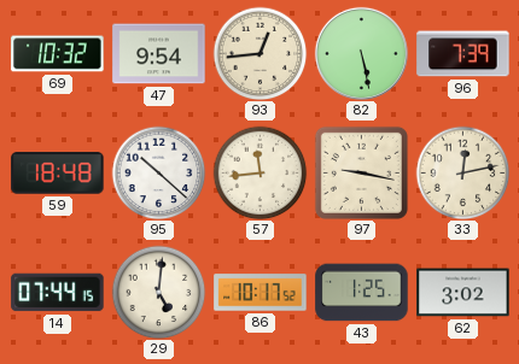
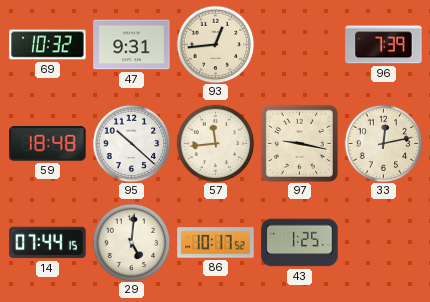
47: 9:54 -> 9:31
82: 5:28 -> none
62: 3:02 -> none
